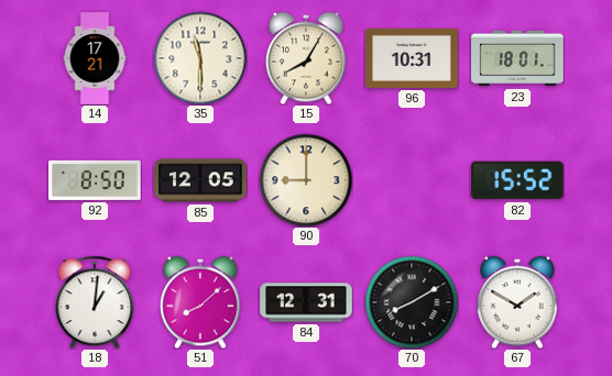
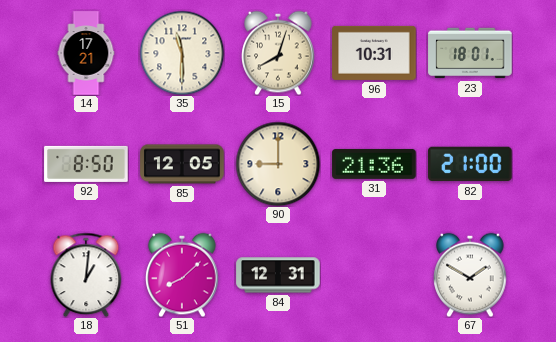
15: 8:05 -> 8:03
31: none -> 21:36
82: 15:52 -> 21:00
70: 8:10 -> none
